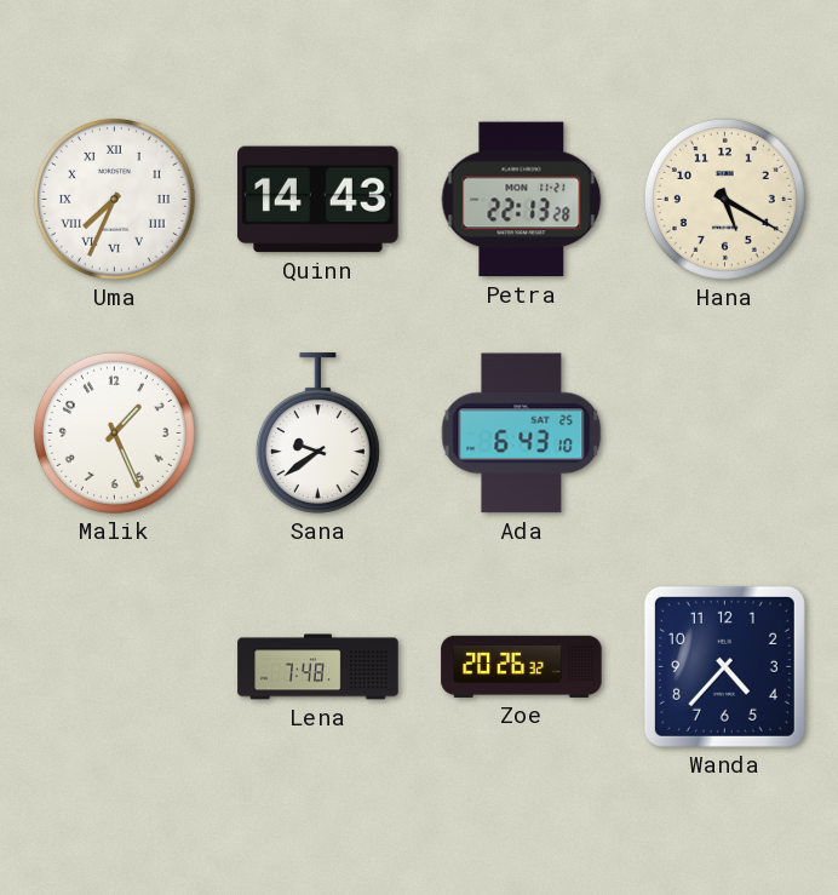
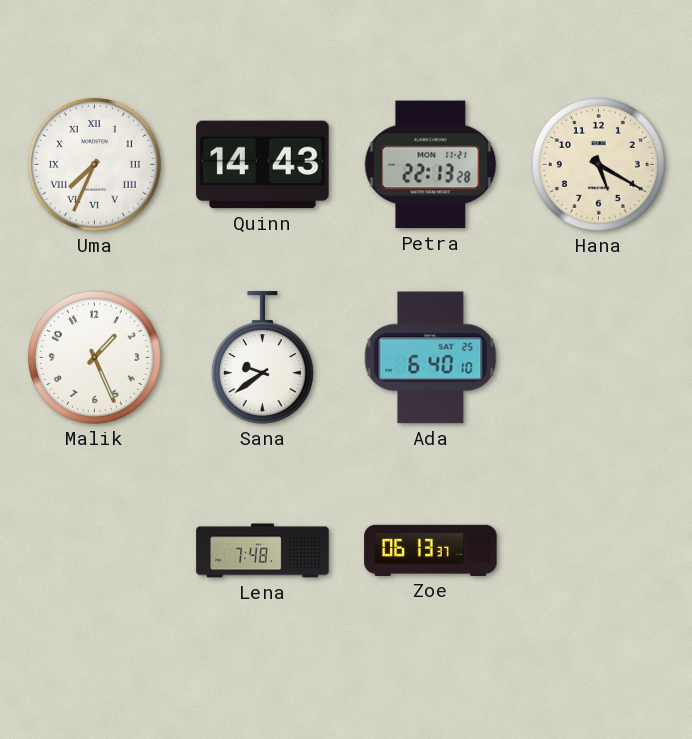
Ada: 6:43 -> 6:40
Zoe: 20:26 -> 06:13
Wanda: 4:37 -> none
